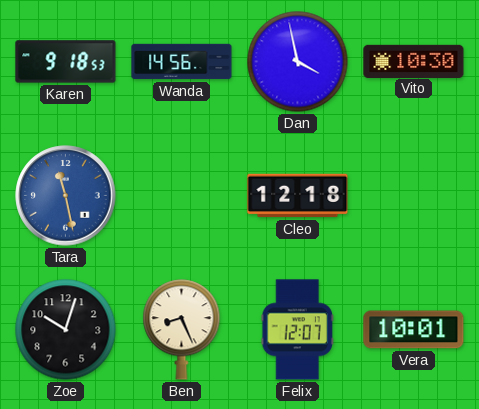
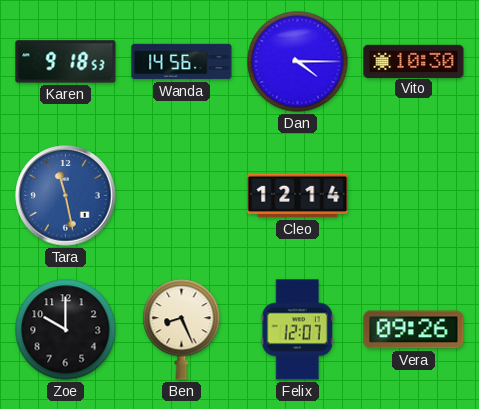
Dan: 3:58 -> 4:15
Cleo: 12:18 -> 12:14
Zoe: 10:03 -> 10:00
Vera: 10:01 -> 09:26
